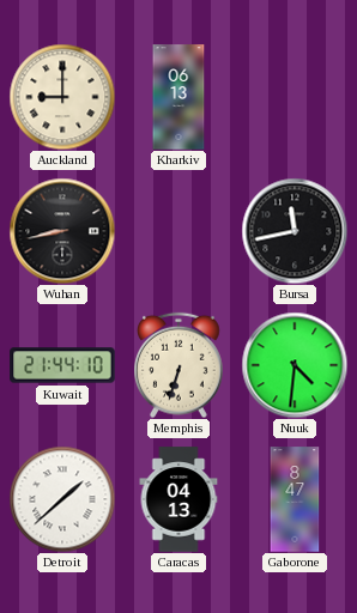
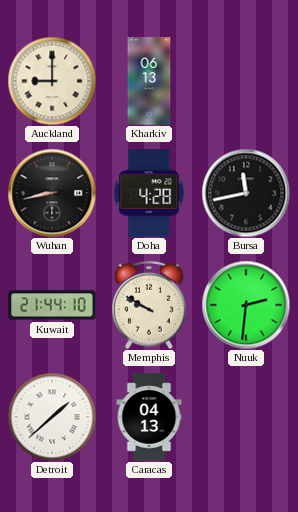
Doha: none -> 4:28
Memphis: 6:33 -> 9:50
Nuuk: 4:31 -> 2:31
Gaborone: 8:47 -> none
